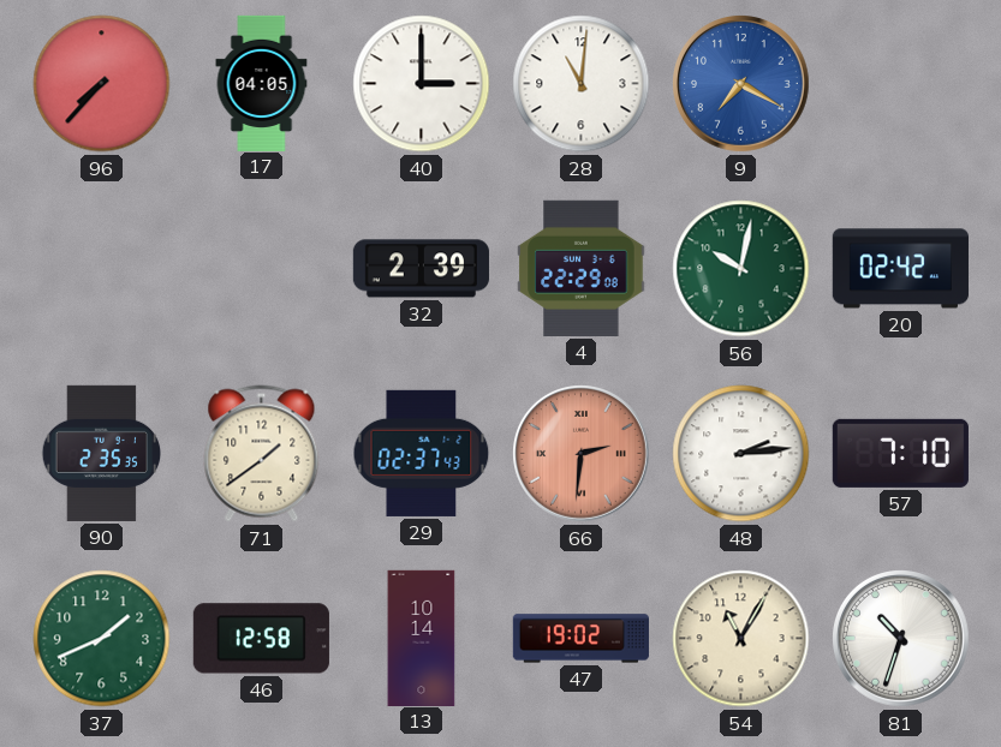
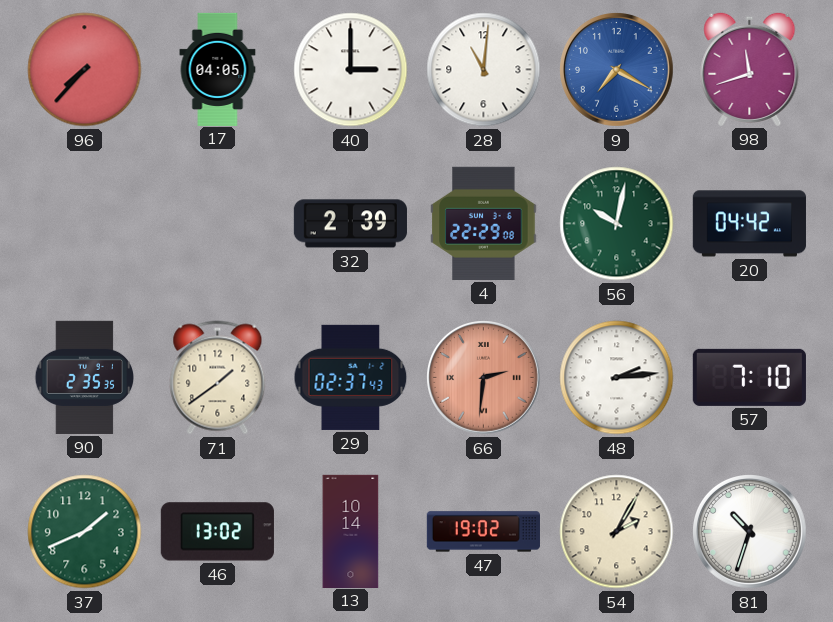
98: none -> 11:42
20: 02:42 -> 04:42
46: 12:58 -> 13:02
54: 11:05 -> 2:05
